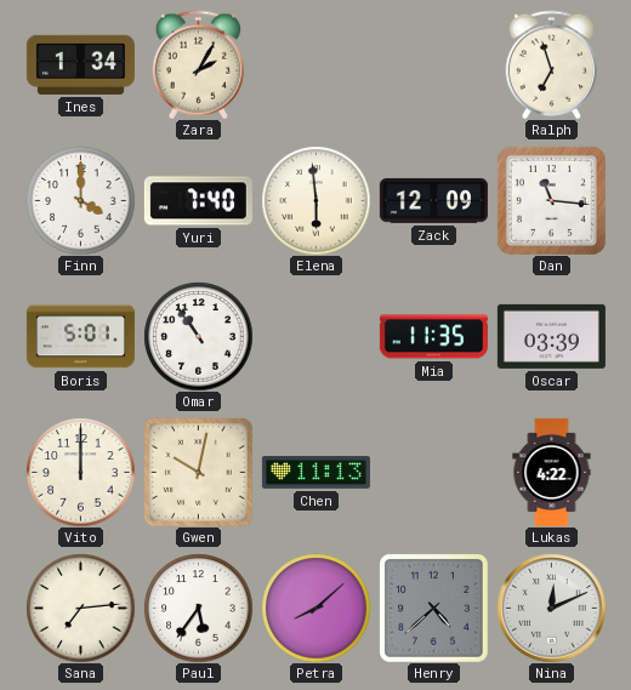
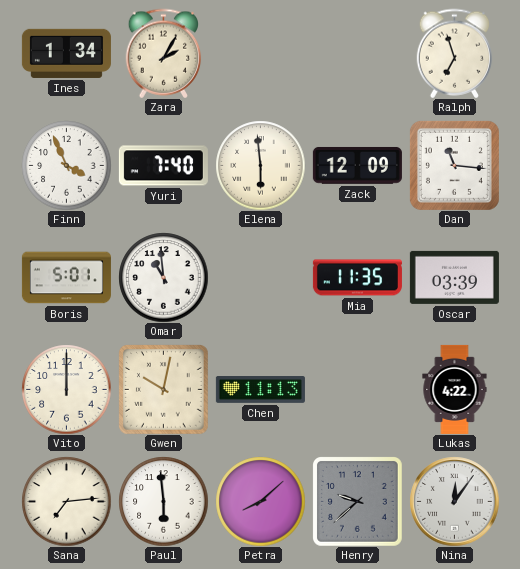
Finn: 4:00 -> 3:56
Omar: 10:54 -> 10:59
Paul: 5:36 -> 5:59
Henry: 4:38 -> 9:38
Nina: 12:11 -> 12:06
